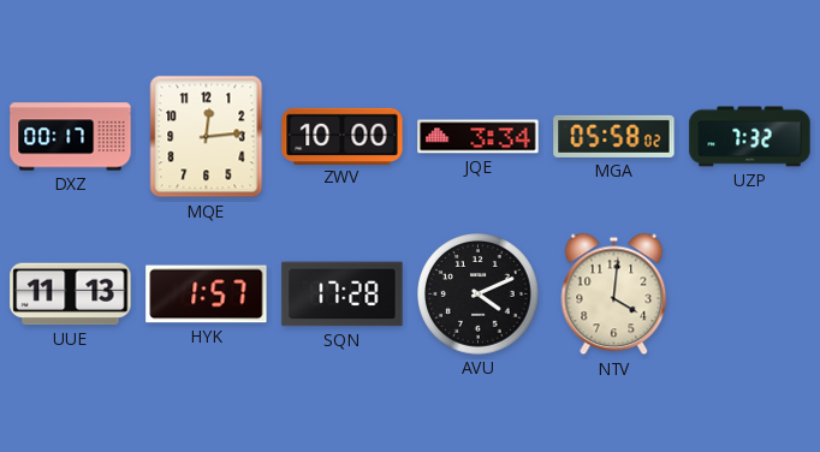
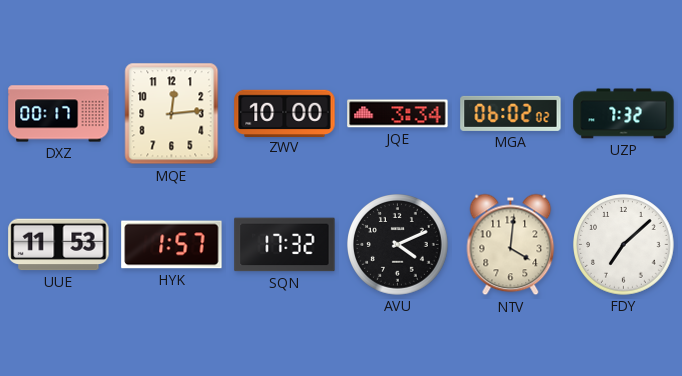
MGA: 05:58 -> 06:02
UUE: 11:13 -> 11:53
SQN: 17:28 -> 17:32
FDY: none -> 7:08
